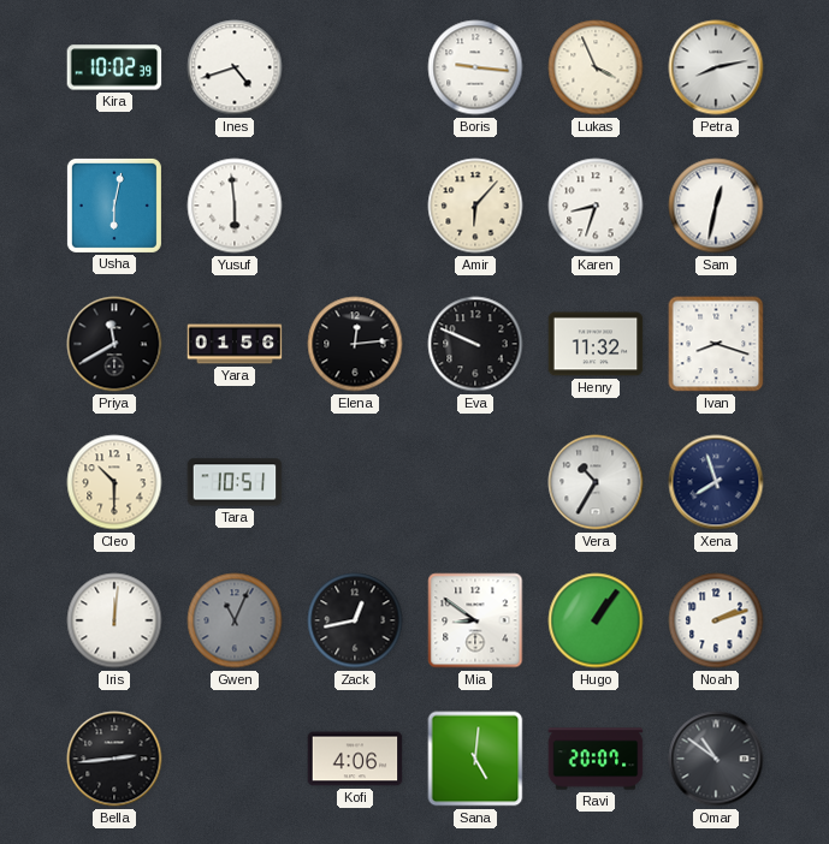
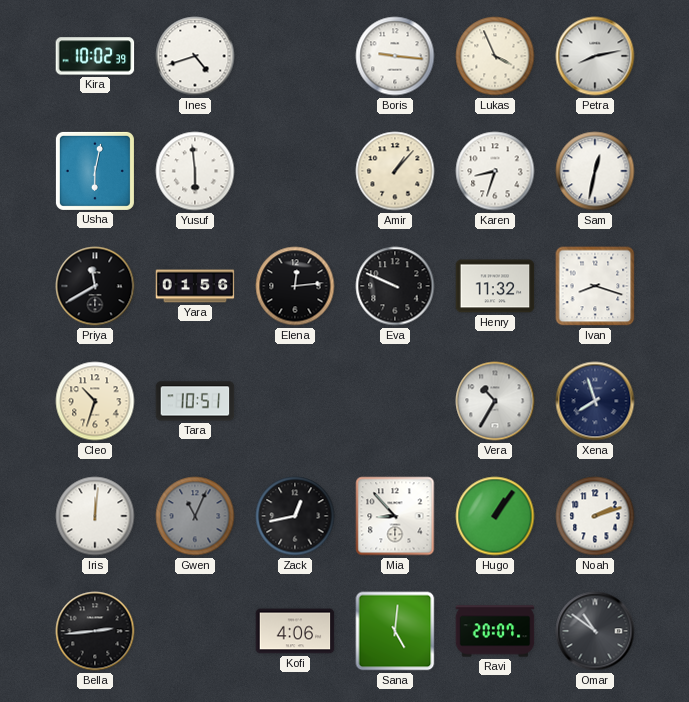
Amir: 6:07 -> 1:07
Cleo: 10:30 -> 10:33
Mia: 8:51 -> 8:53
